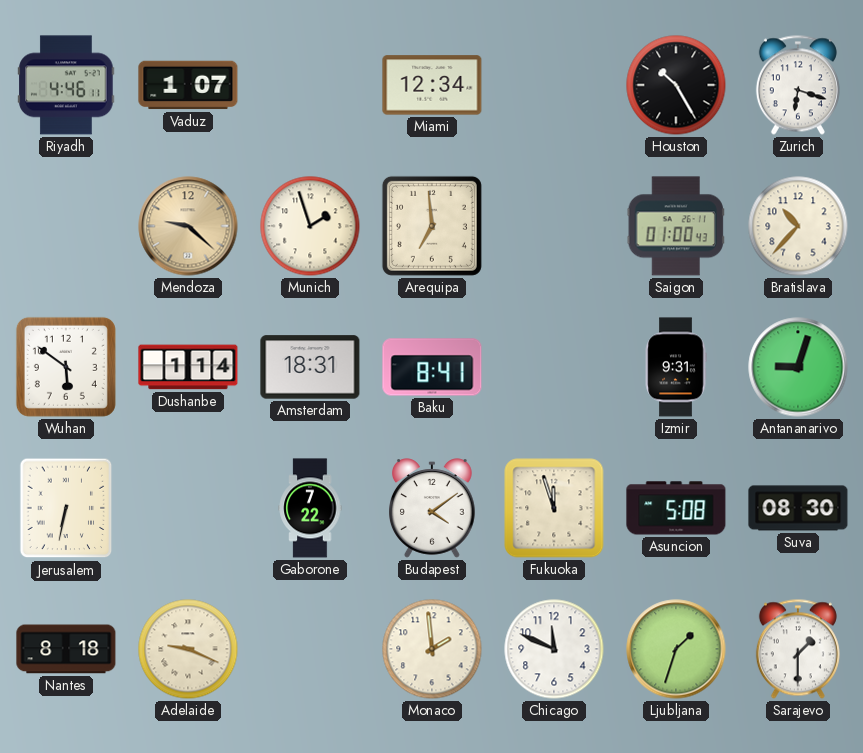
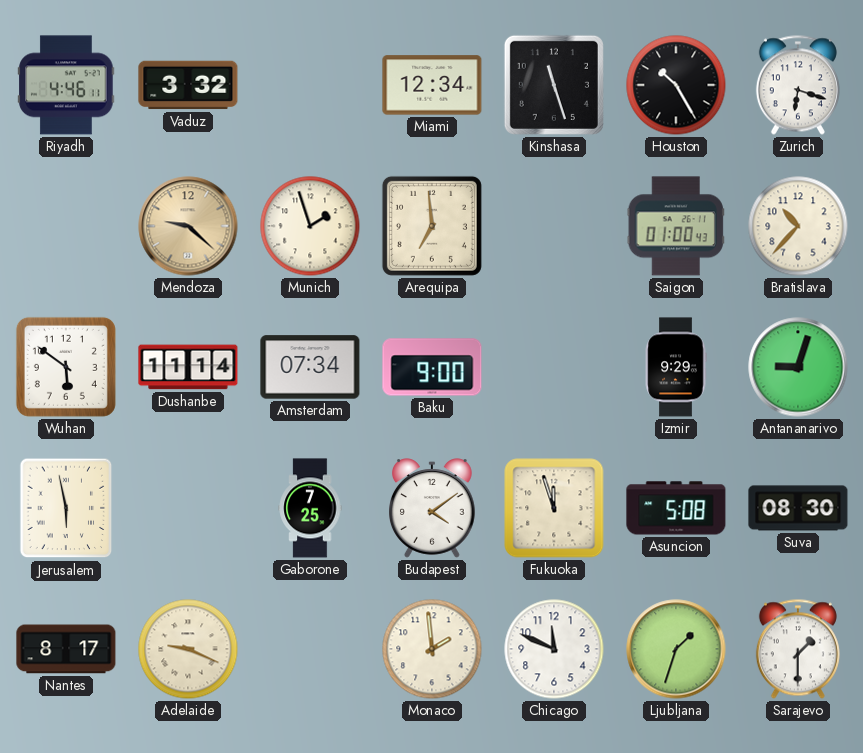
Vaduz: 1:07 -> 3:32
Kinshasa: none -> 11:27
Dushanbe: 1:14 -> 11:14
Amsterdam: 18:31 -> 07:34
Baku: 8:41 -> 9:00
Izmir: 9:31 -> 9:29
Jerusalem: 6:32 -> 5:58
Gaborone: 7:22 -> 7:25
Nantes: 8:18 -> 8:17
